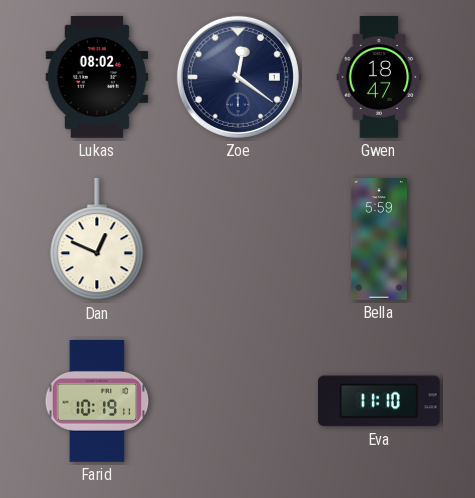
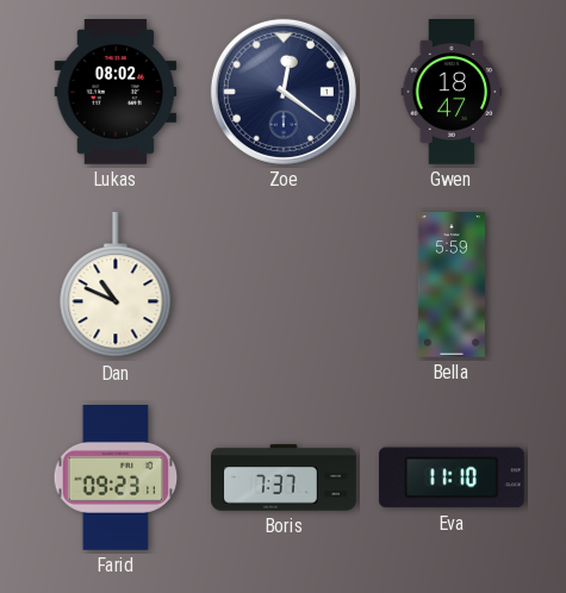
Dan: 12:49 -> 10:49
Farid: 10:19 -> 09:23
Boris: none -> 7:37
